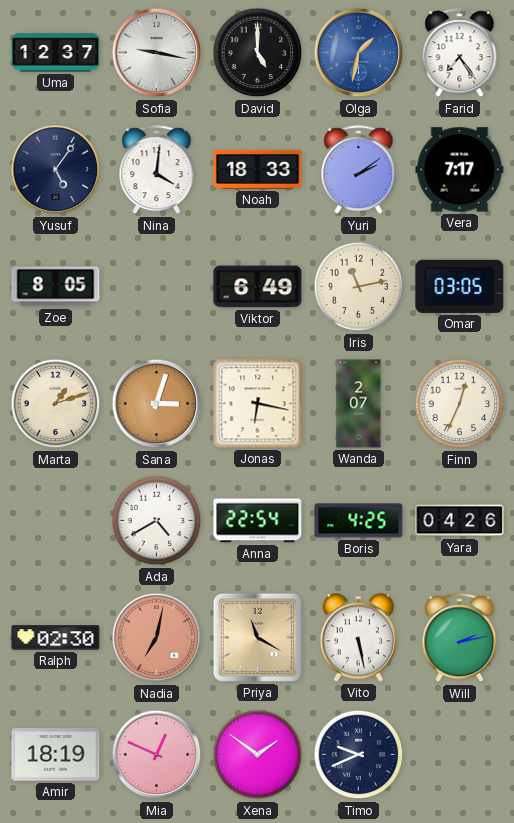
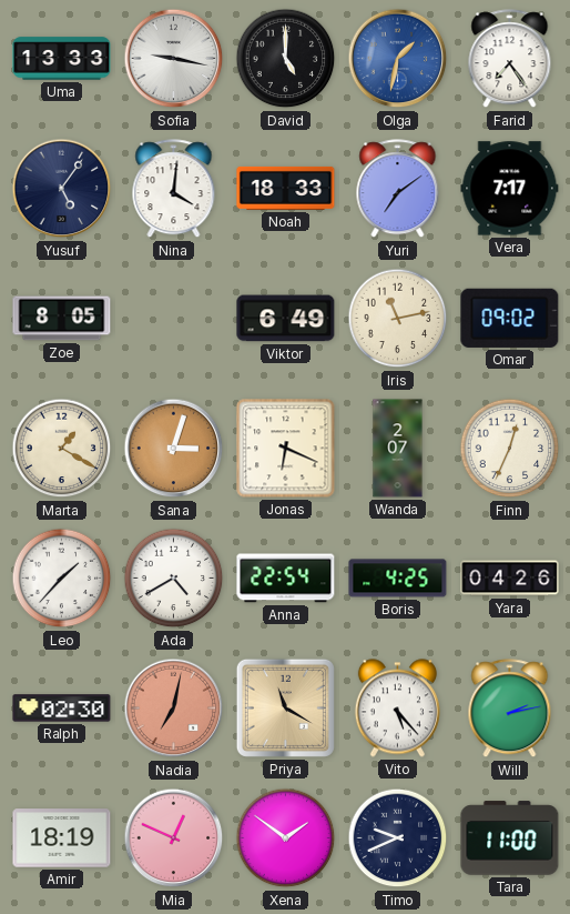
Uma: 12:37 -> 13:33
Yuri: 2:09 -> 7:09
Omar: 03:05 -> 09:02
Marta: 1:12 -> 1:20
Jonas: 6:17 -> 6:19
Leo: none -> 1:37
Vito: 5:28 -> 5:23
Tara: none -> 11:00
